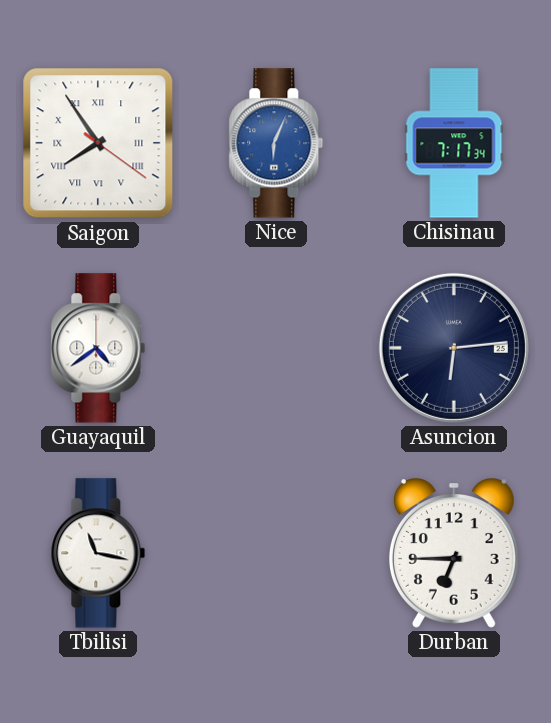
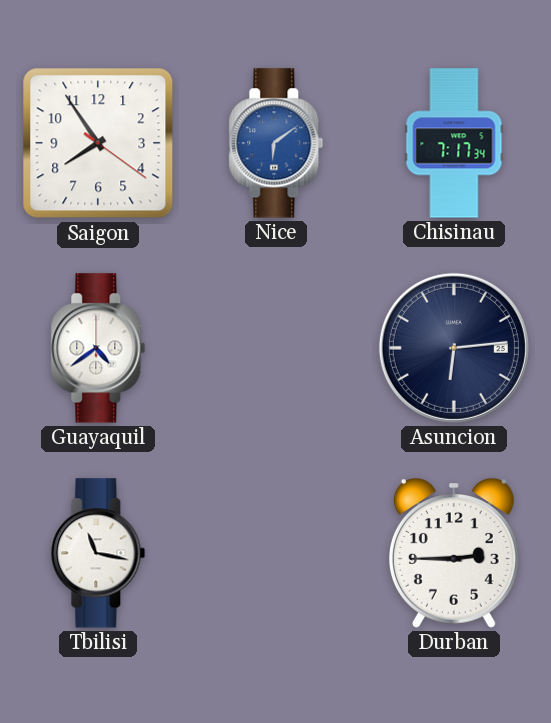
Saigon numerals: Roman -> Arabic
Nice: 6:04 -> 6:09
Durban: 6:45 -> 2:45
